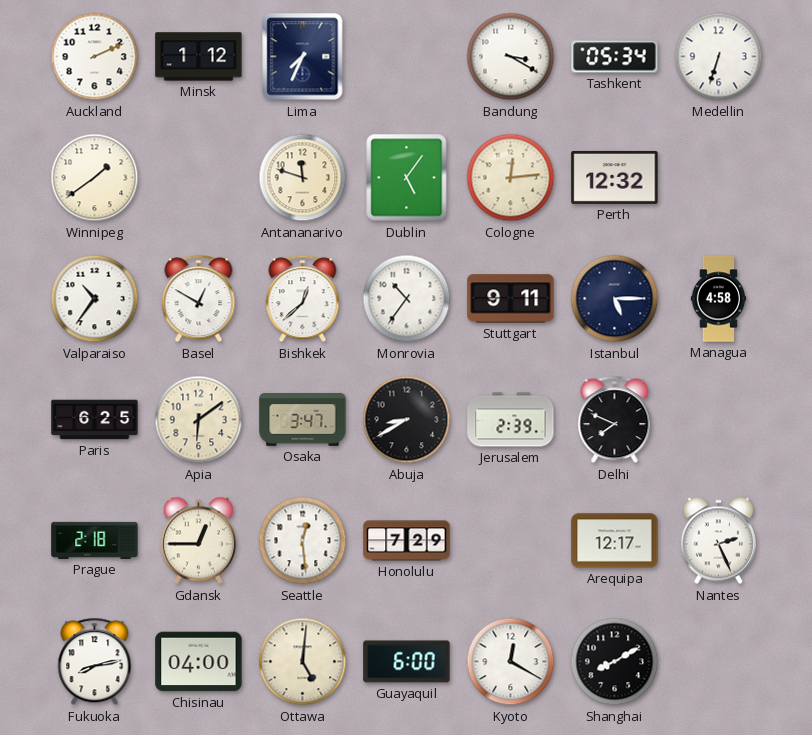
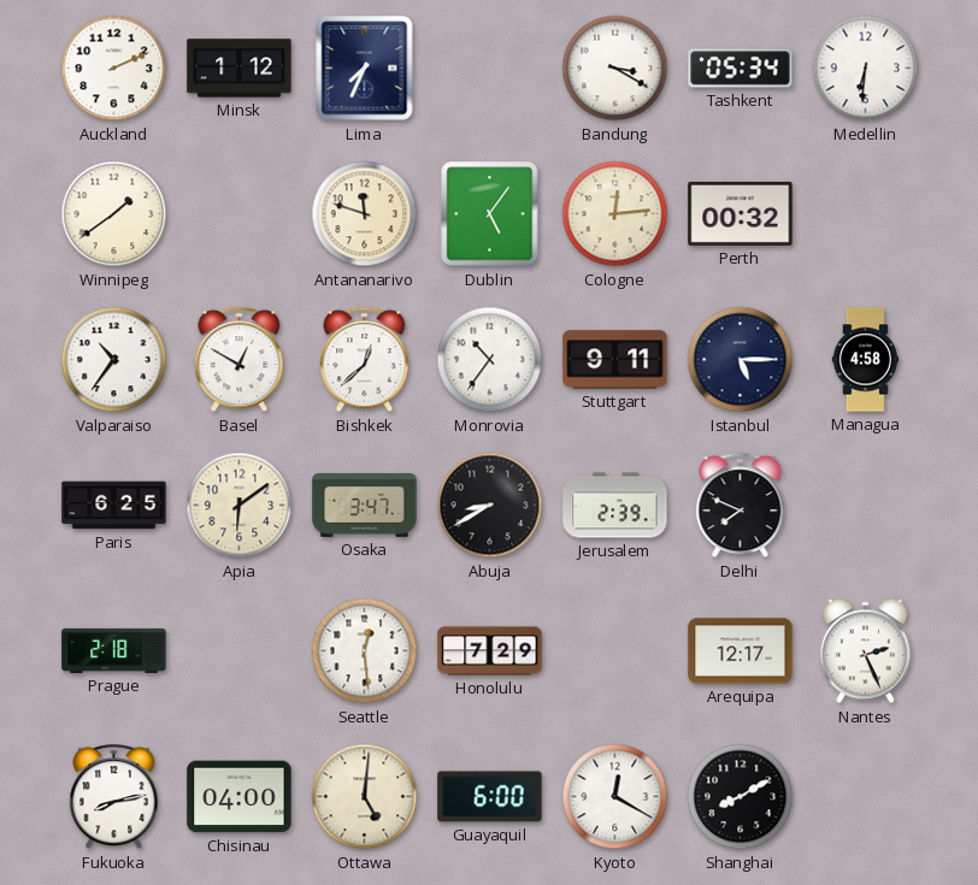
Medellin: 6:33 -> 6:31
Perth: 12:32 -> 00:32
Gdansk: 12:45 -> none
